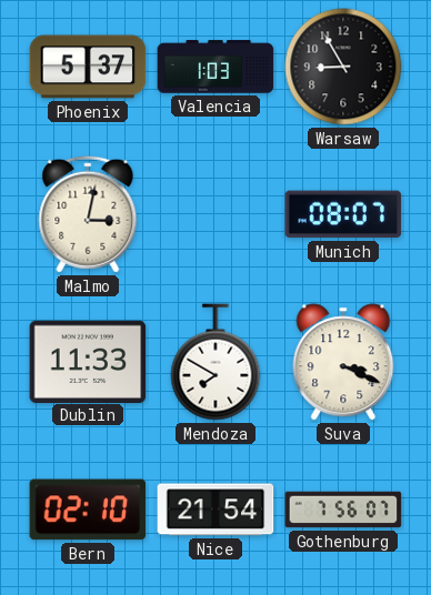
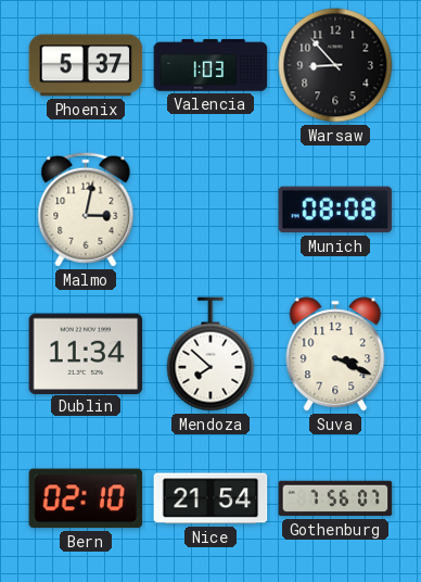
Warsaw: 8:55 -> 8:53
Munich: 08:07 -> 08:08
Dublin: 11:33 -> 11:34
Mendoza: 7:50 -> 7:52
